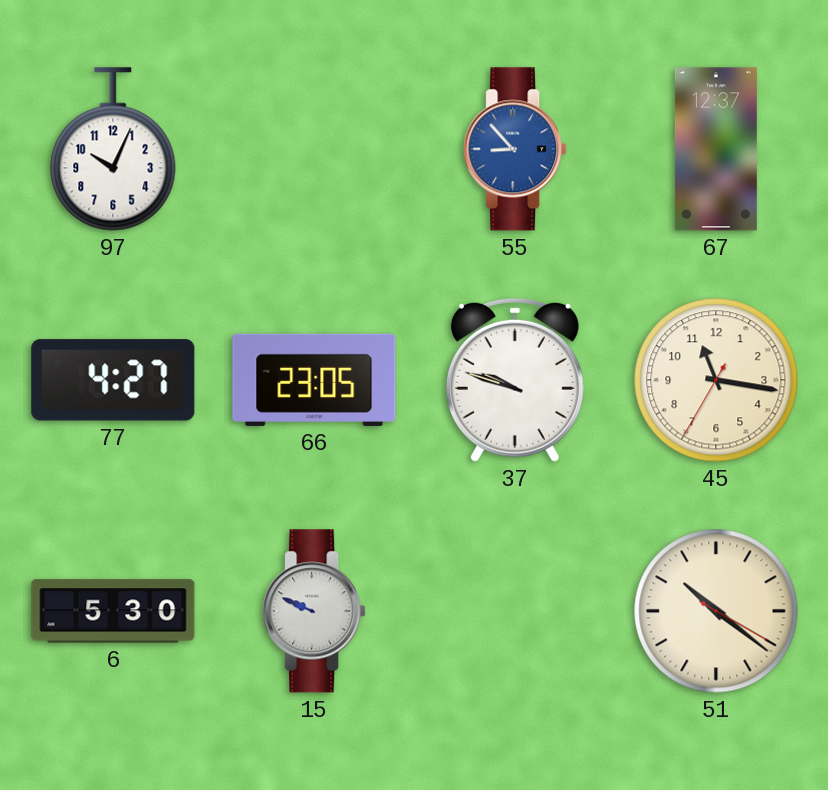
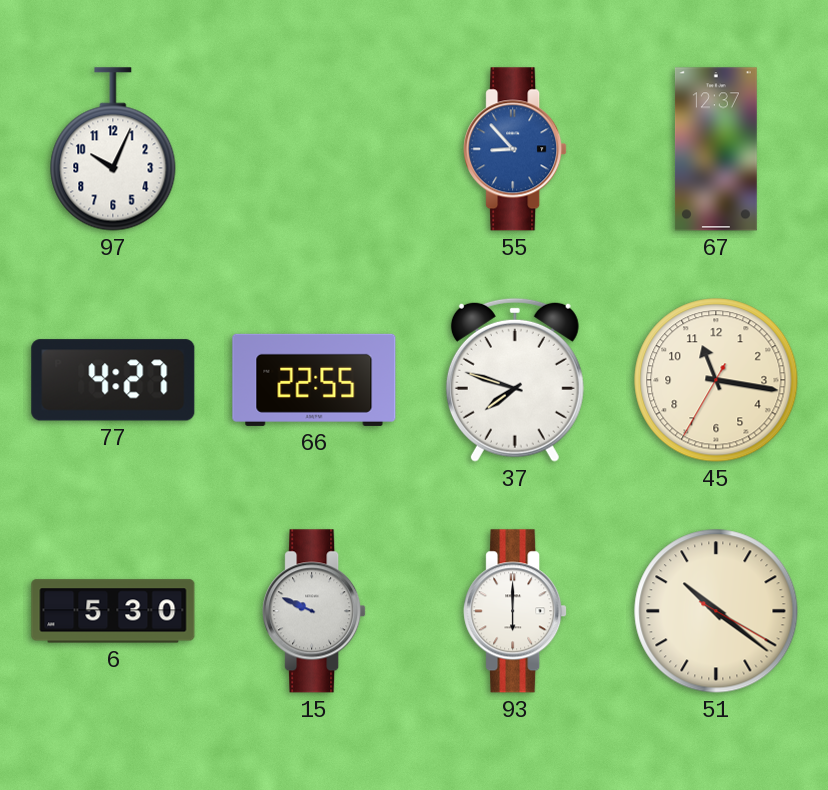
66: 23:05 -> 22:55
37: 9:48 -> 7:48
93: none -> 6:00
